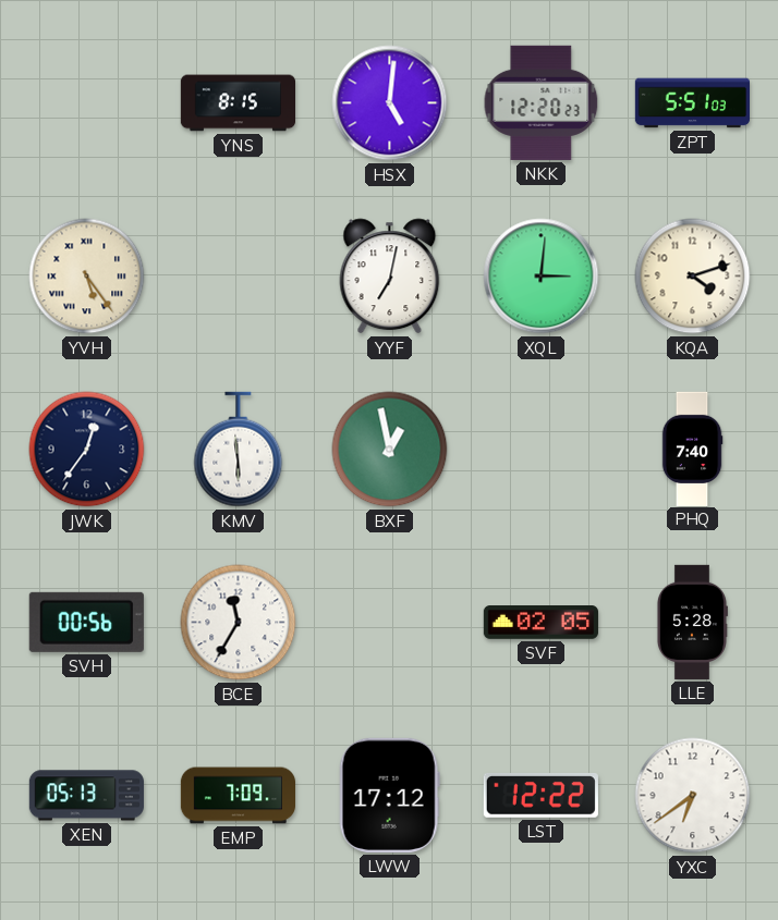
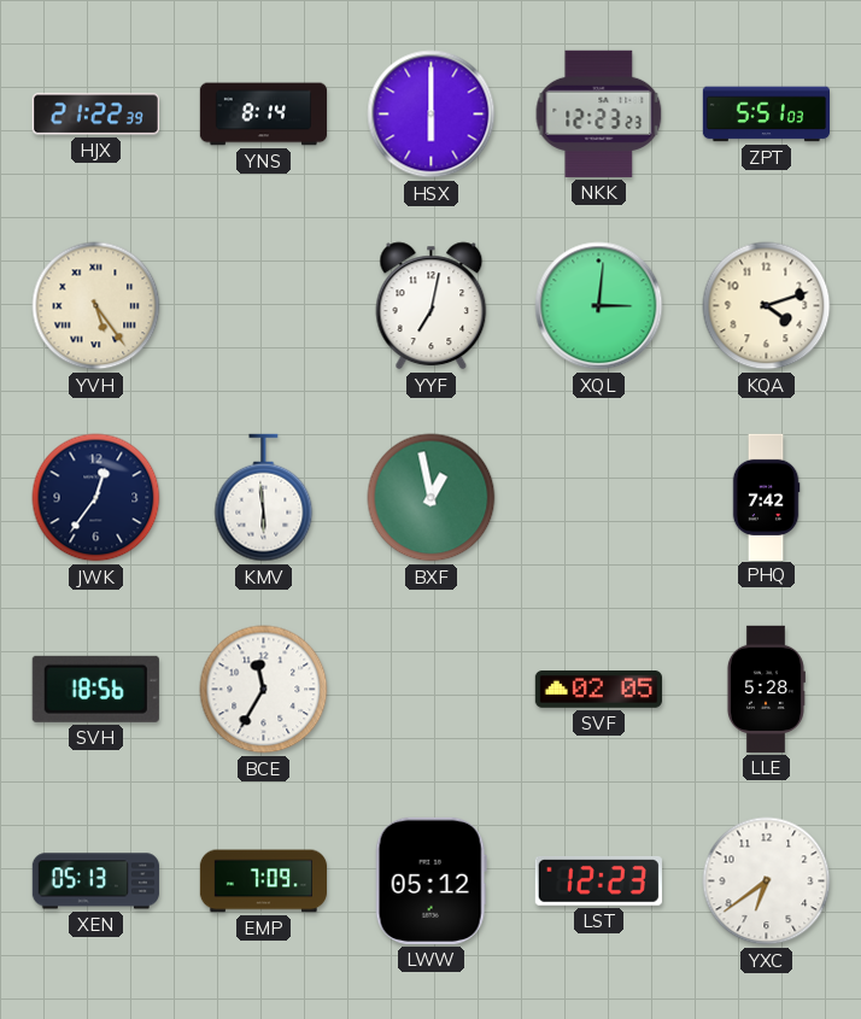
HJX: none -> 21:22
YNS: 8:15 -> 8:14
HSX: 5:01 -> 6:00
NKK: 12:20 -> 12:23
PHQ: 7:40 -> 7:42
SVH: 00:56 -> 18:56
LWW: 17:12 -> 05:12
LST: 12:22 -> 12:23
